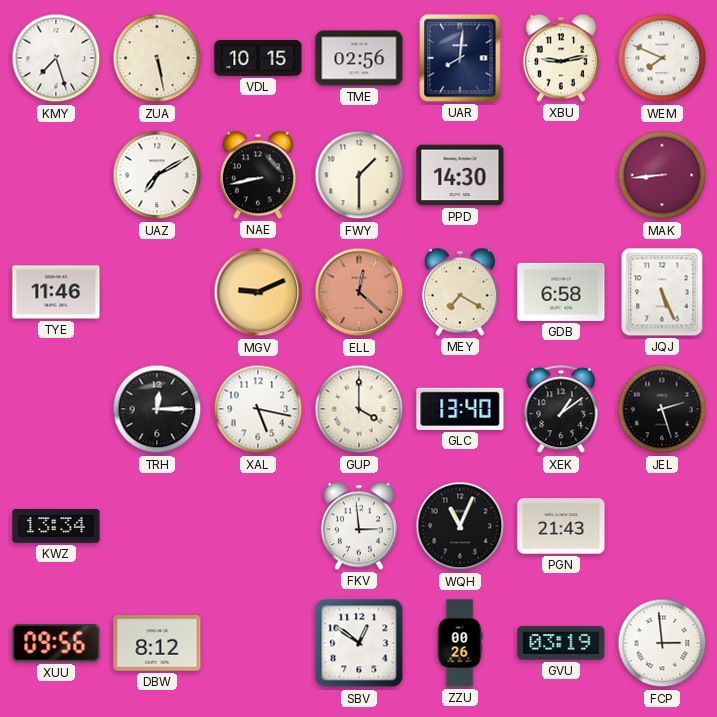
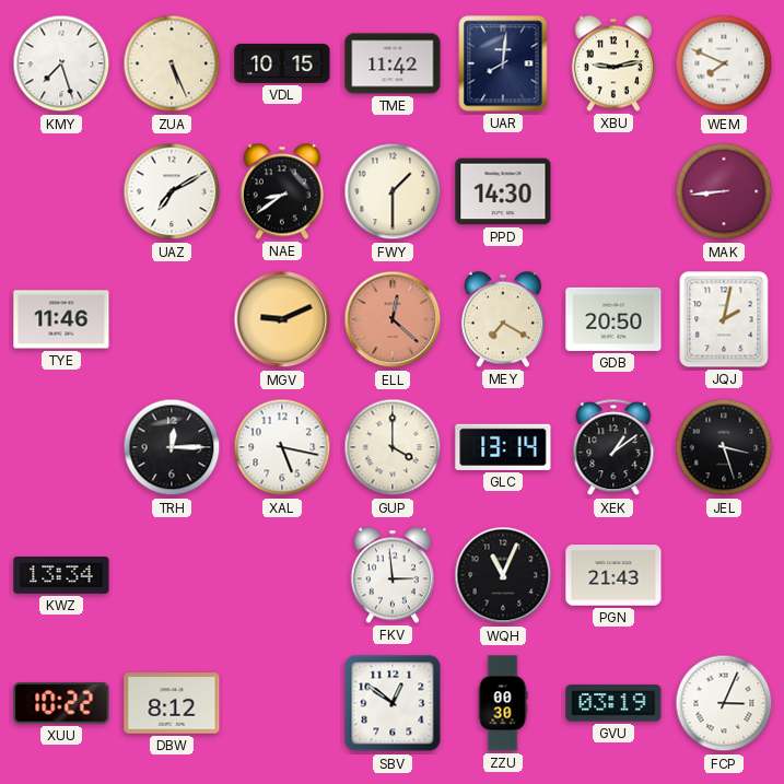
ZUA: 5:28 -> 5:26
TME: 02:56 -> 11:42
NAE: 8:43 -> 8:39
GDB: 6:58 -> 20:50
JQJ: 5:26 -> 2:02
GLC: 13:40 -> 13:14
JEL: 2:27 -> 3:27
XUU: 09:56 -> 10:22
ZZU: 00:26 -> 00:30
FCP: 2:59 -> 3:04
